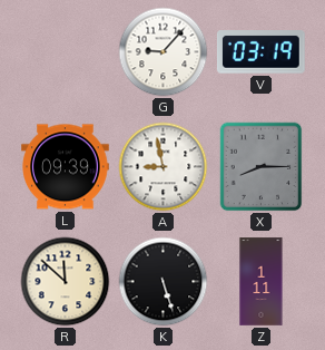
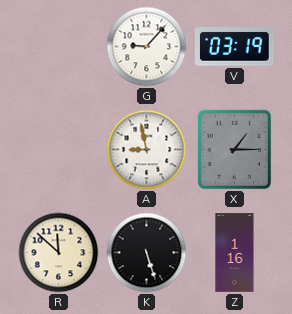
L: 09:39 -> none
X: 8:15 -> 1:15
Z: 1:11 -> 1:16
